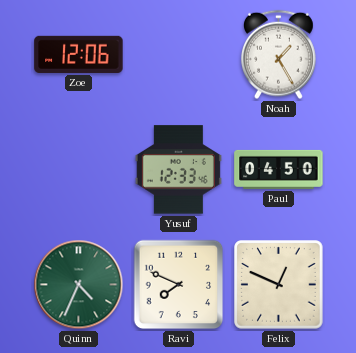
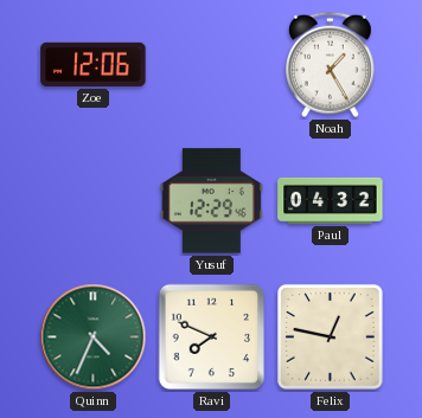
Yusuf: 12:33 -> 12:29
Paul: 04:50 -> 04:32
Felix: 12:49 -> 12:47
